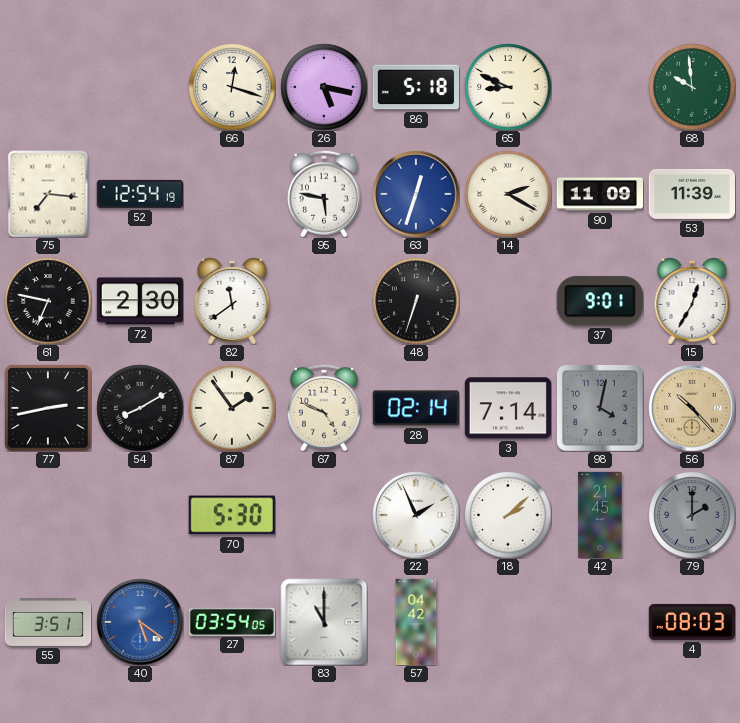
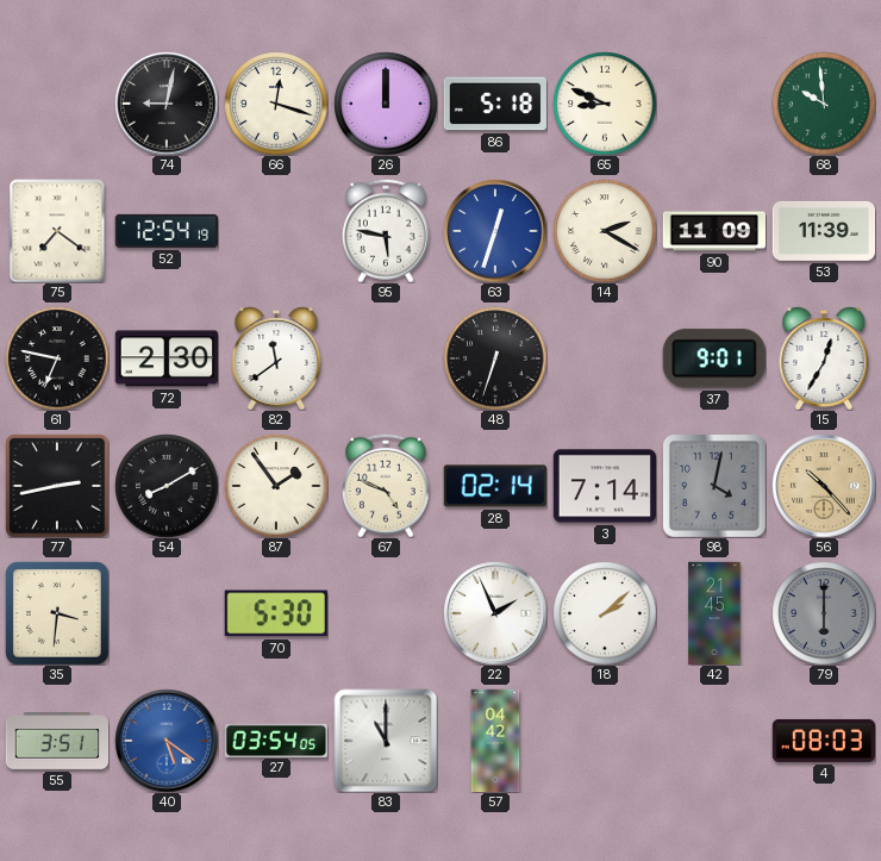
74: none -> 9:02
26: 5:17 -> 12:00
75: 7:16 -> 7:21
35: none -> 3:31
79: 2:00 -> 6:00
